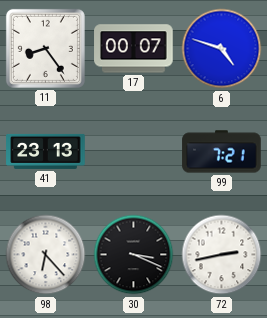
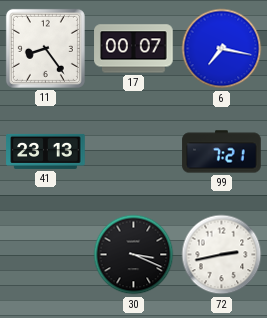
6: 4:48 -> 7:17
98: 6:23 -> none
